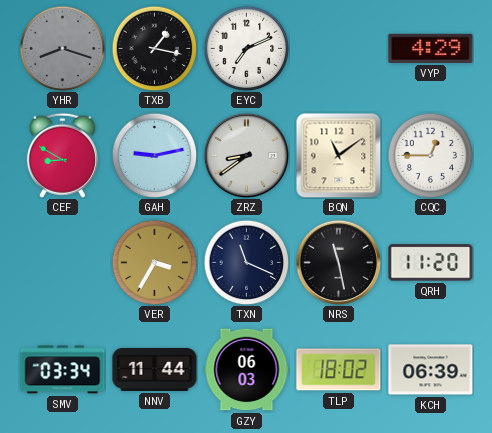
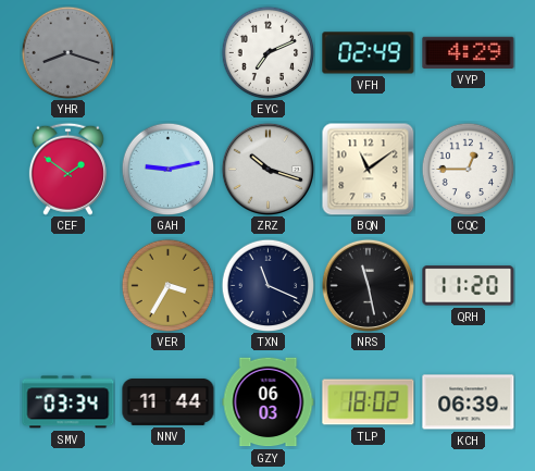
TXB: 1:17 -> none
VFH: none -> 02:49
CEF: 8:50 -> 1:51
ZRZ: 8:39 -> 10:18
